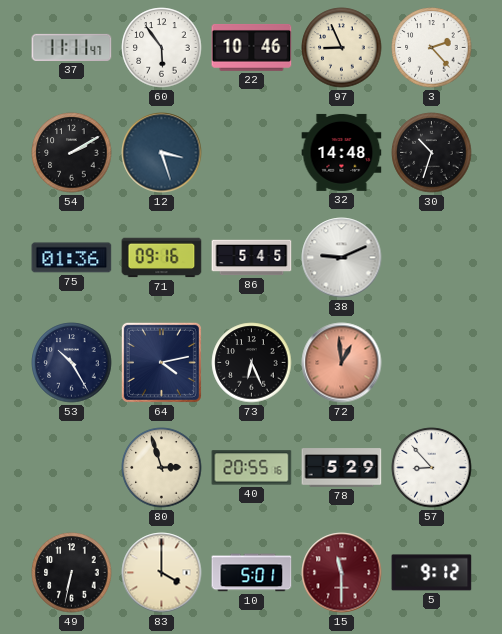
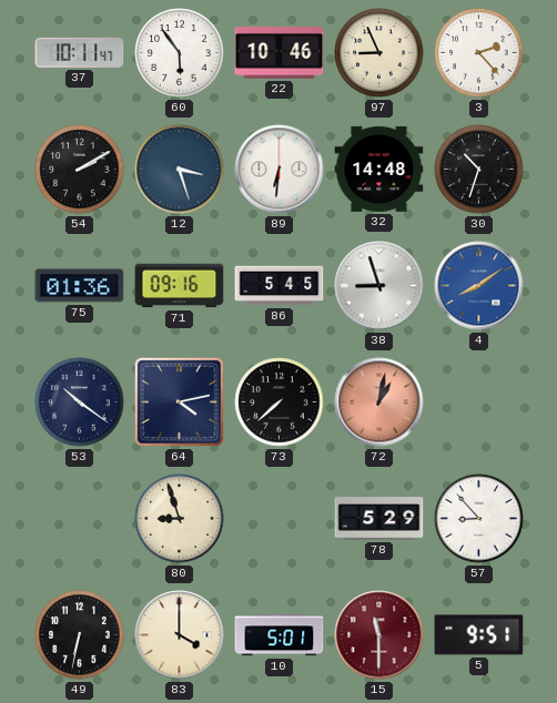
37: 11:11 -> 10:11
89: none -> 6:31
38: 9:11 -> 8:57
4: none -> 8:09
53: 10:25 -> 10:21
73: 6:26 -> 7:38
72: 12:59 -> 1:02
80: 2:57 -> 8:57
40: 20:55 -> none
5: 9:12 -> 9:51
